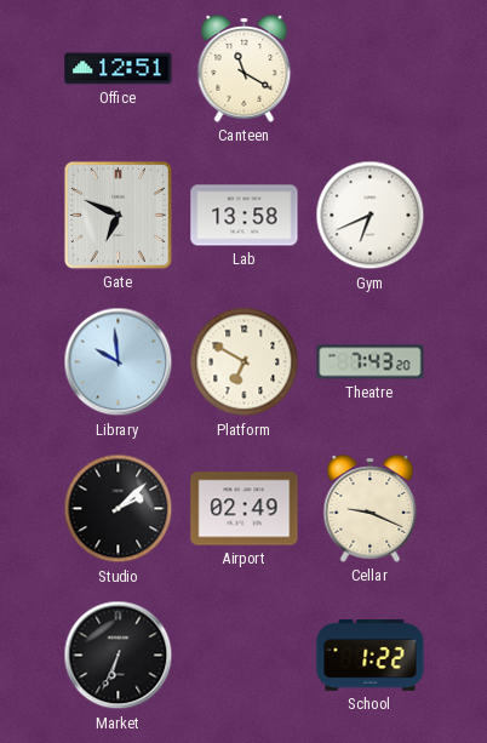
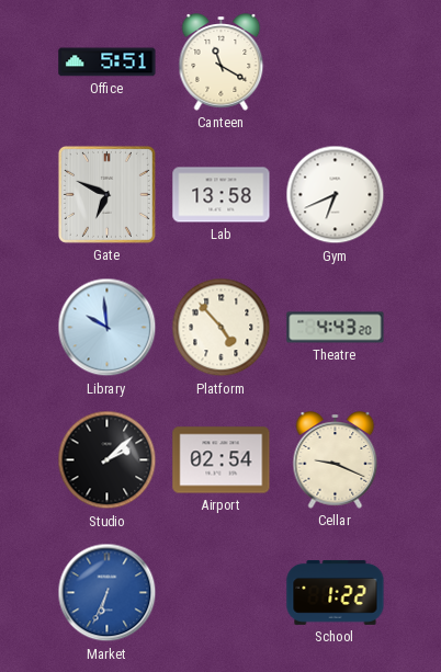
Office: 12:51 -> 5:51
Platform: 6:50 -> 4:53
Theatre: 7:43 -> 4:43
Airport: 02:49 -> 02:54
Market dial: black -> blue
